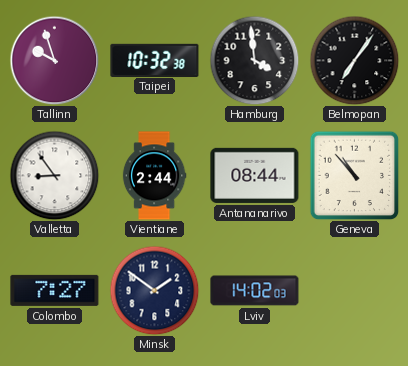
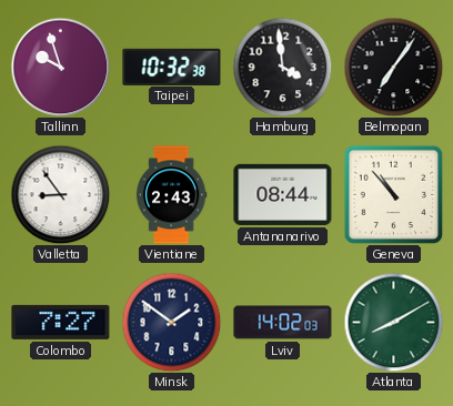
Vientiane: 2:44 -> 2:43
Atlanta: none -> 8:10
